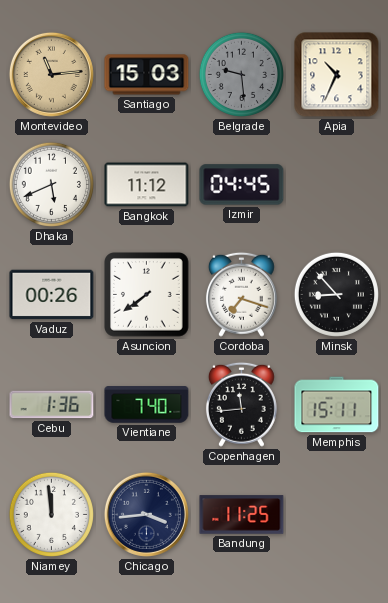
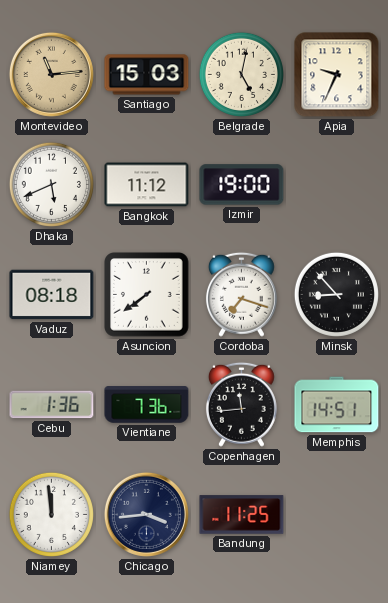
Belgrade: 9:29 -> 5:02
Belgrade dial: grey -> cream
Apia: 10:34 -> 9:34
Izmir: 04:45 -> 19:00
Vaduz: 00:26 -> 08:18
Vientiane: 7:40 -> 7:36
Memphis: 15:11 -> 14:51
